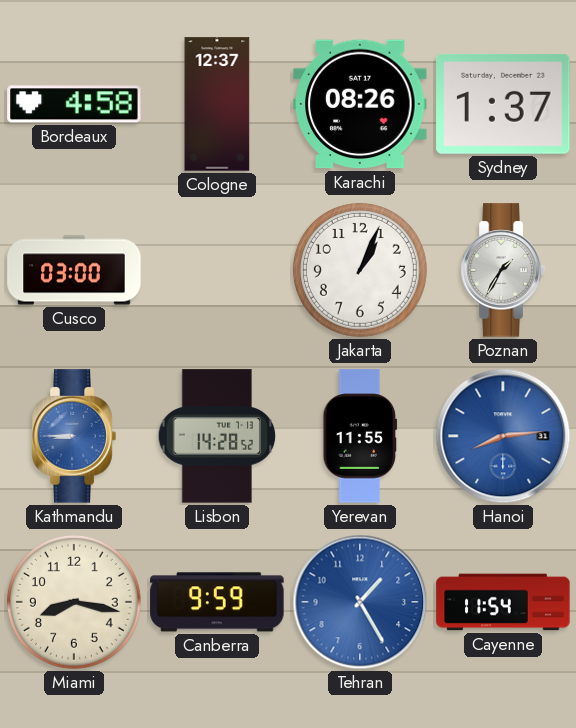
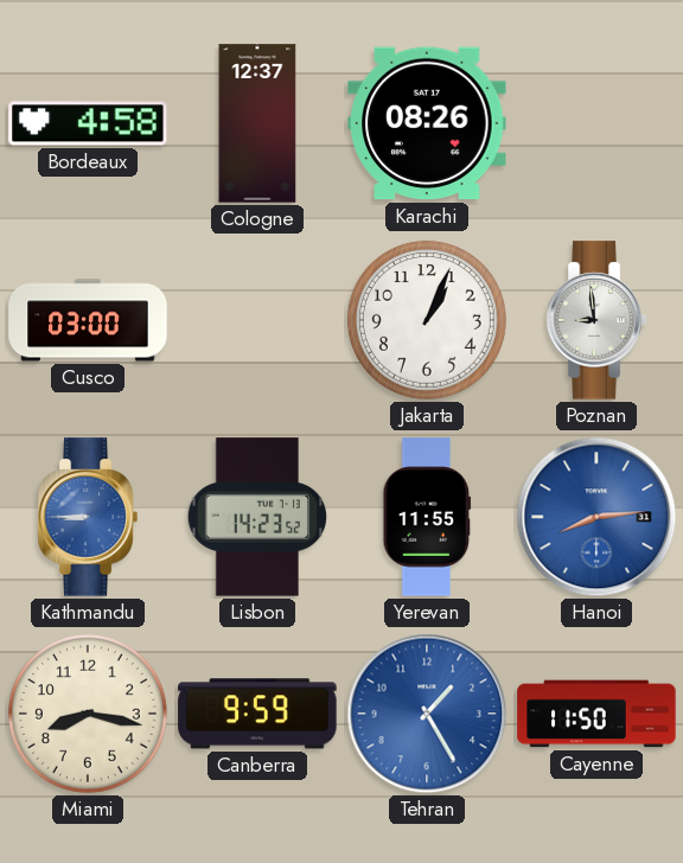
Sydney: 1:37 -> none
Poznan: 1:35 -> 8:59
Lisbon: 14:28 -> 14:23
Cayenne: 11:54 -> 11:50
